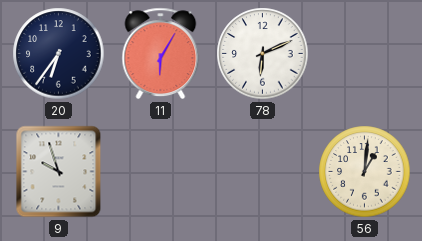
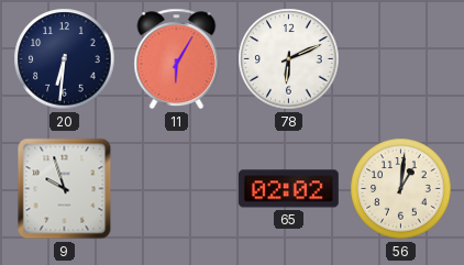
20: 6:36 -> 6:31
65: none -> 02:02
